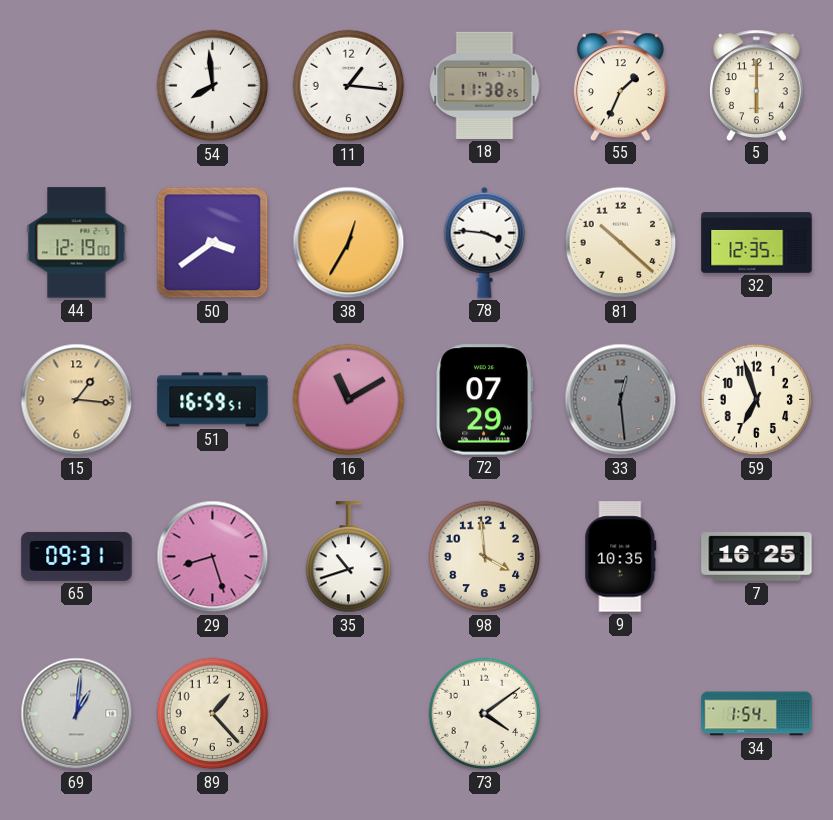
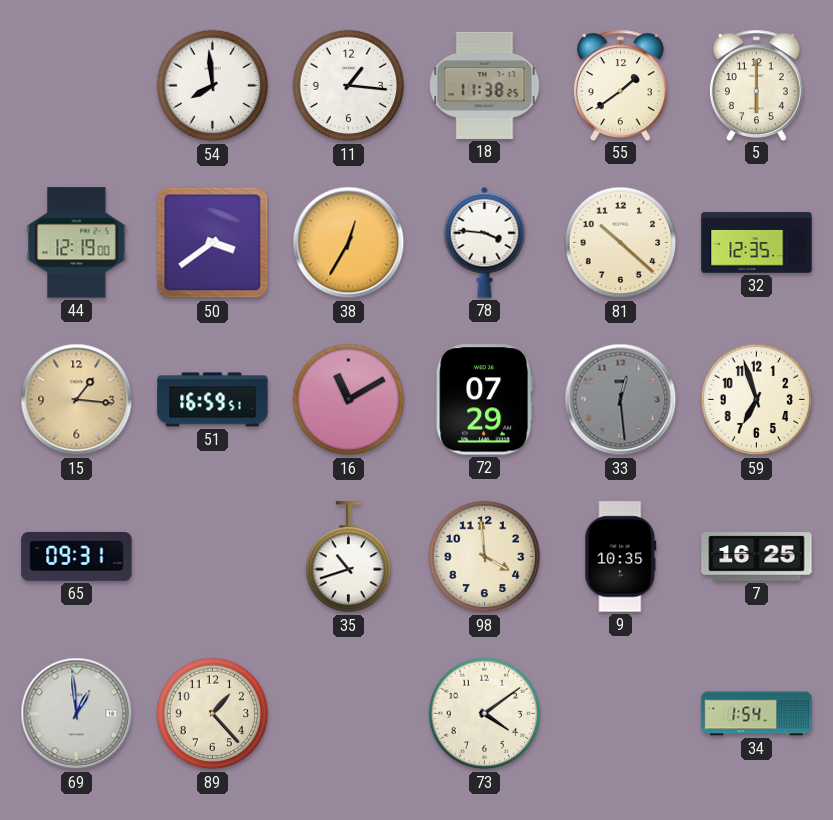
55: 1:34 -> 1:39
29: 8:27 -> none
69: 1:01 -> 12:59
